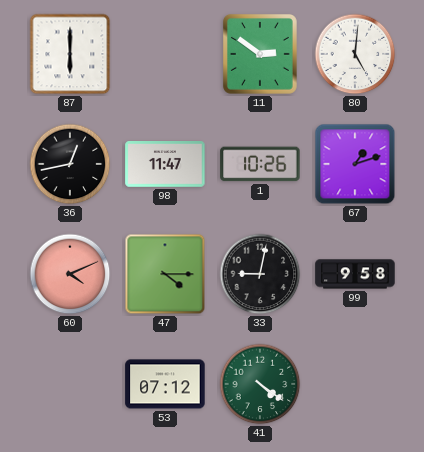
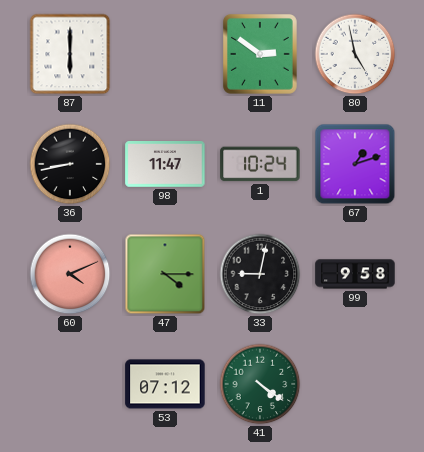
80: 5:01 -> 4:58
36: 12:43 -> 8:43
1: 10:26 -> 10:24
